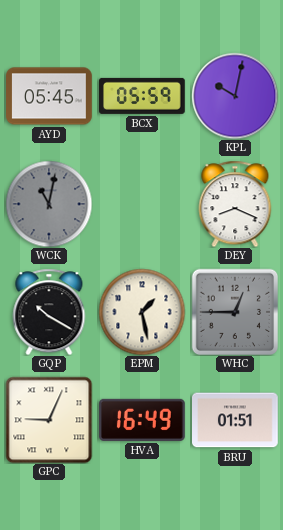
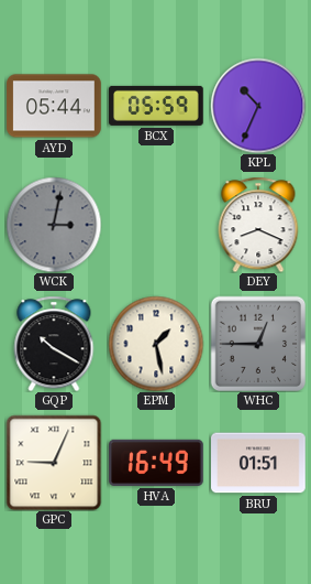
AYD: 05:45 -> 05:44
KPL: 10:02 -> 10:34
WCK: 11:02 -> 3:02
